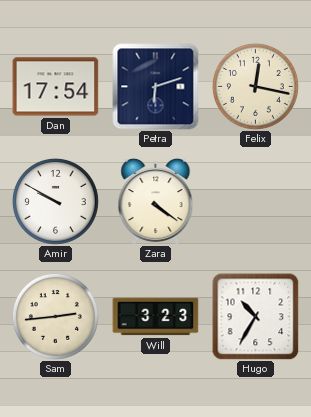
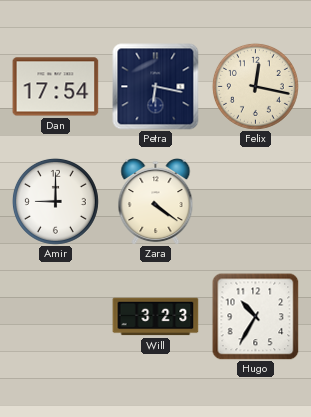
Petra: 6:12 -> 6:17
Amir: 9:50 -> 9:00
Sam: 2:44 -> none
